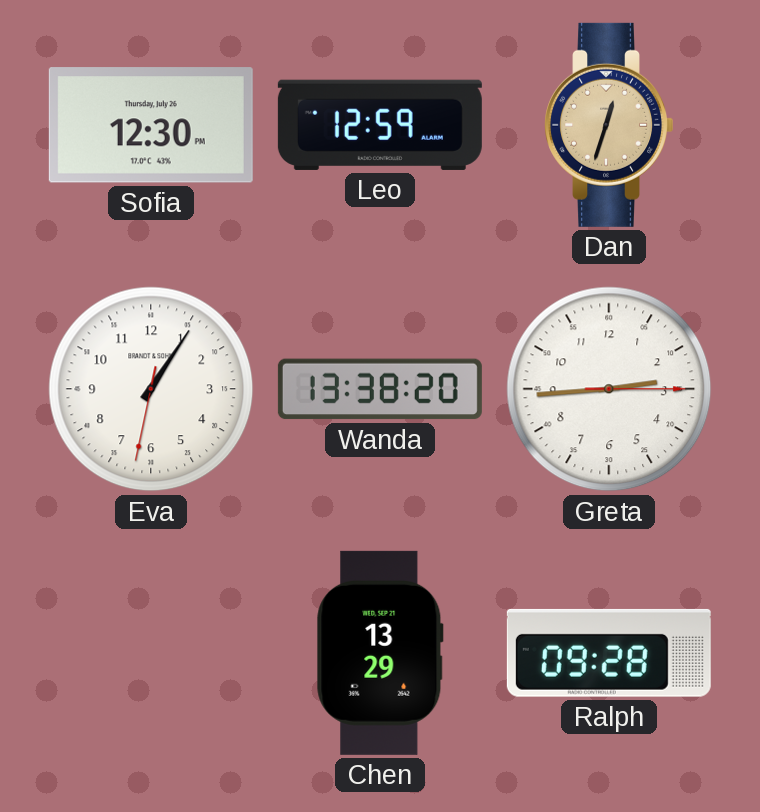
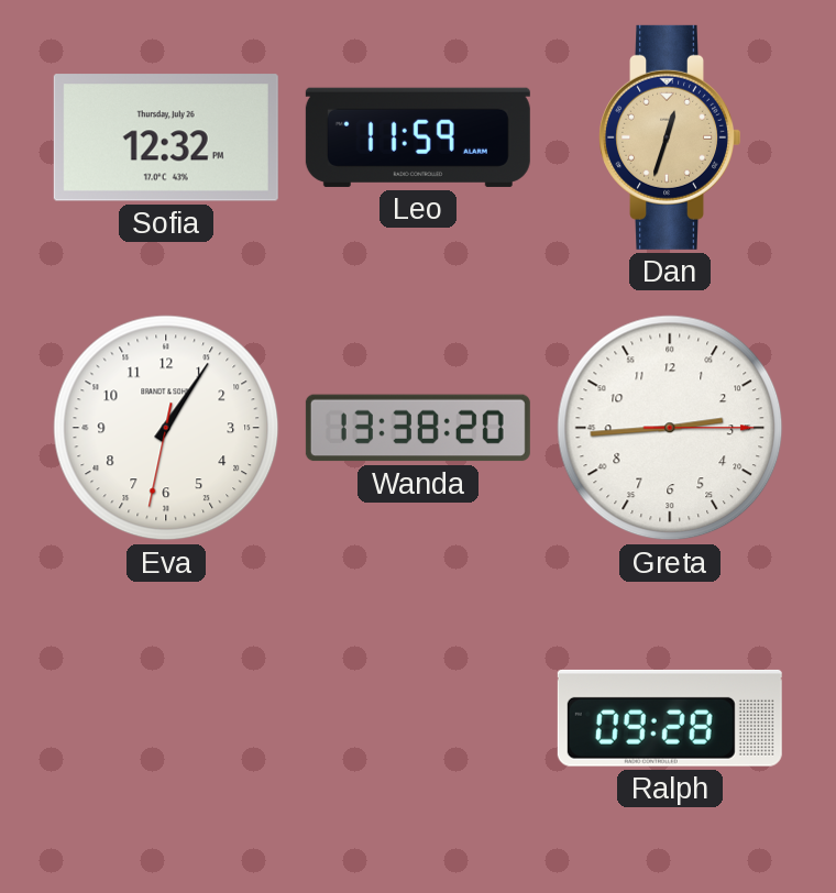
Sofia: 12:30 -> 12:32
Leo: 12:59 -> 11:59
Chen: 13:29 -> none
